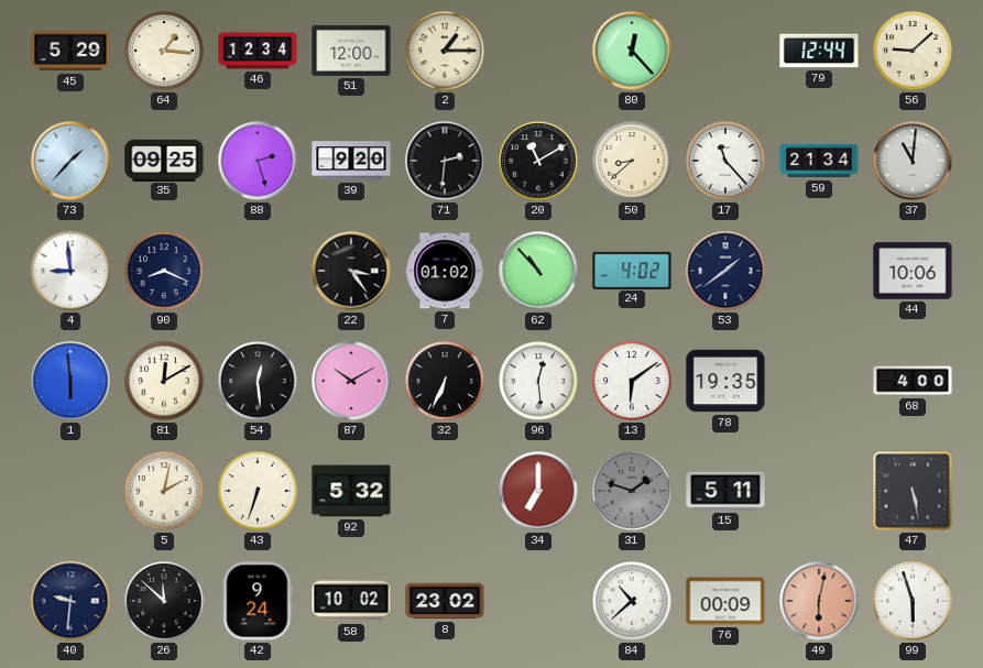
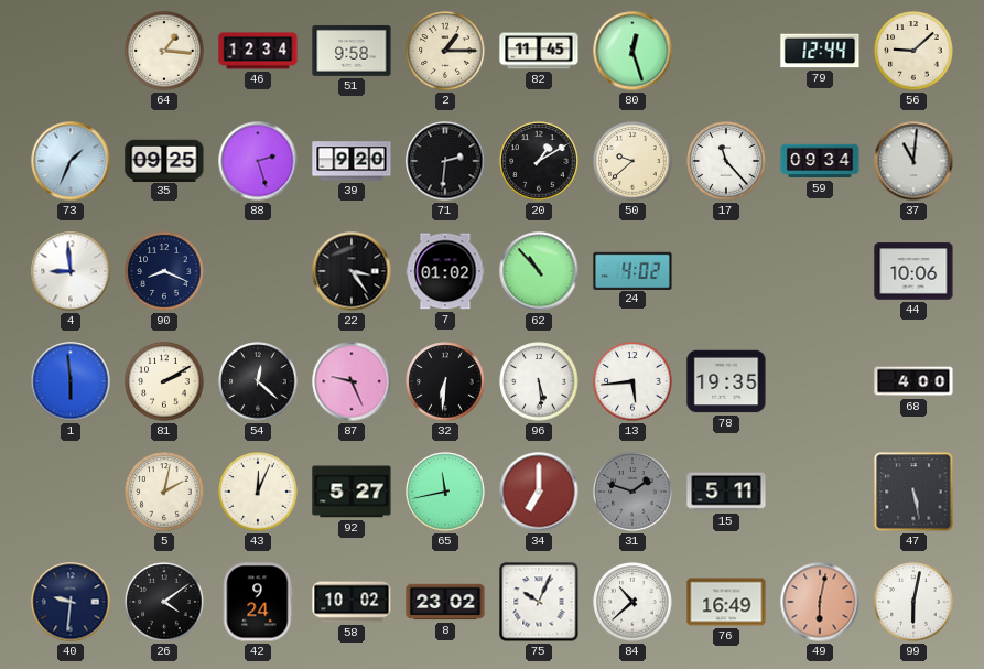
45: 5:29 -> none
51: 12:00 -> 9:58
82: none -> 11:45
80: 12:23 -> 12:27
73: 1:37 -> 1:34
20: 11:10 -> 1:10
50: 8:38 -> 9:38
59: 21:34 -> 09:34
53: 1:39 -> none
81: 12:10 -> 2:10
54: 12:29 -> 12:22
87: 10:10 -> 9:26
32: 6:34 -> 6:31
96: 12:29 -> 5:29
13: 6:09 -> 5:44
43: 6:33 -> 12:04
92: 5:32 -> 5:27
65: none -> 11:43
26: 11:52 -> 4:09
75: none -> 10:04
76: 00:09 -> 16:49
99: 5:57 -> 6:02
